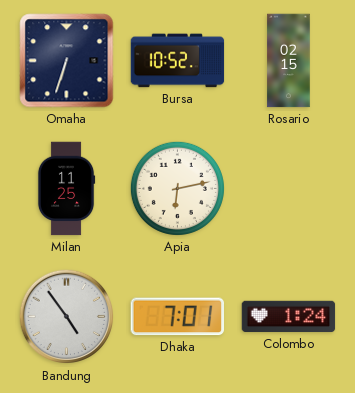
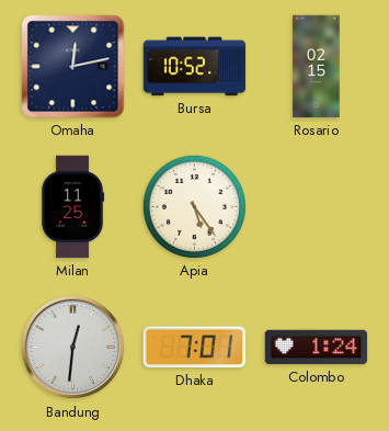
Omaha: 6:33 -> 12:13
Apia: 6:13 -> 5:24
Bandung: 4:54 -> 12:31
